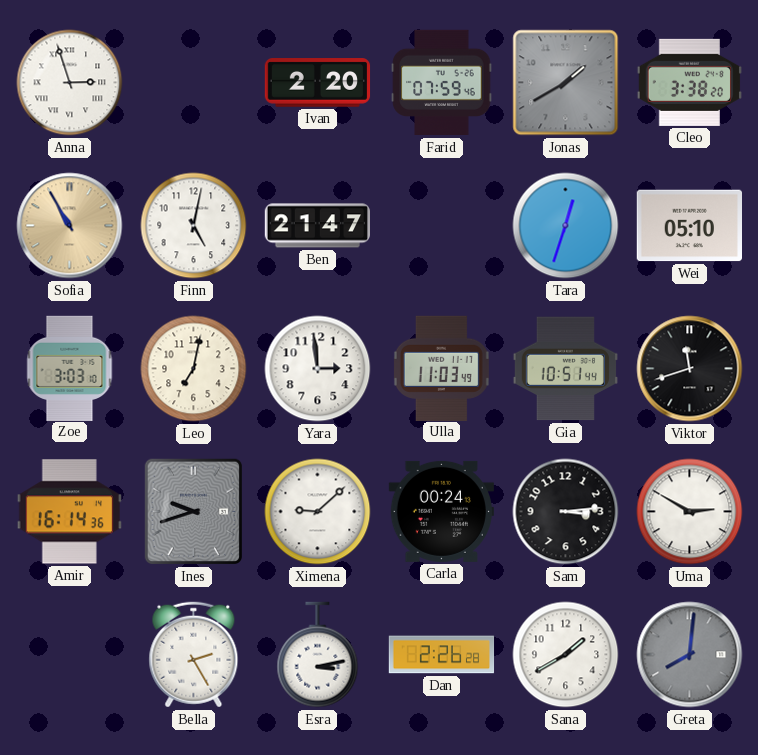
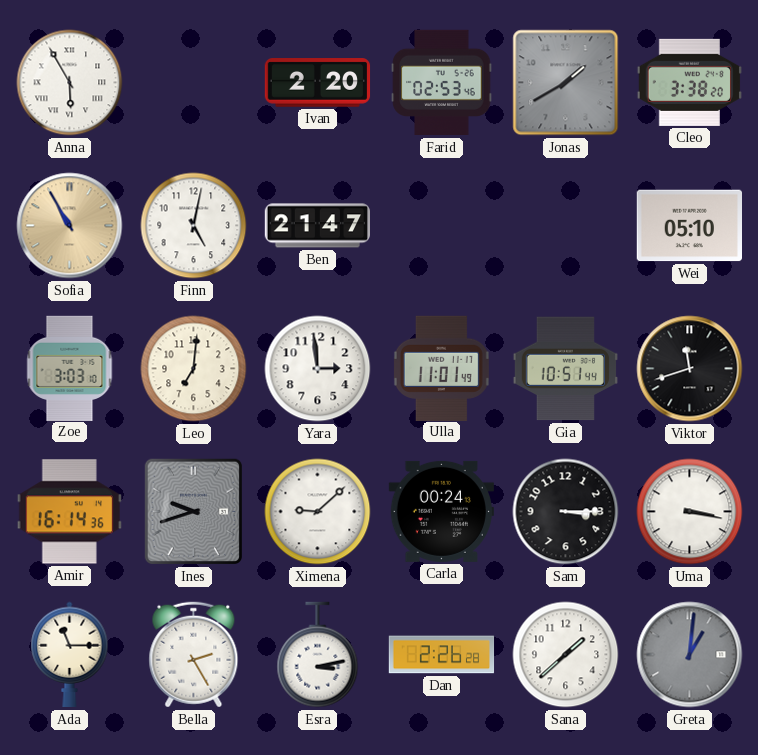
Anna: 2:57 -> 5:55
Farid: 07:59 -> 02:53
Tara: 12:33 -> none
Leo: 7:02 -> 7:01
Ulla: 11:03 -> 11:01
Sam: 3:14 -> 3:15
Uma: 2:50 -> 3:17
Ada: none -> 11:15
Sana: 1:40 -> 1:38
Greta: 8:01 -> 1:01
